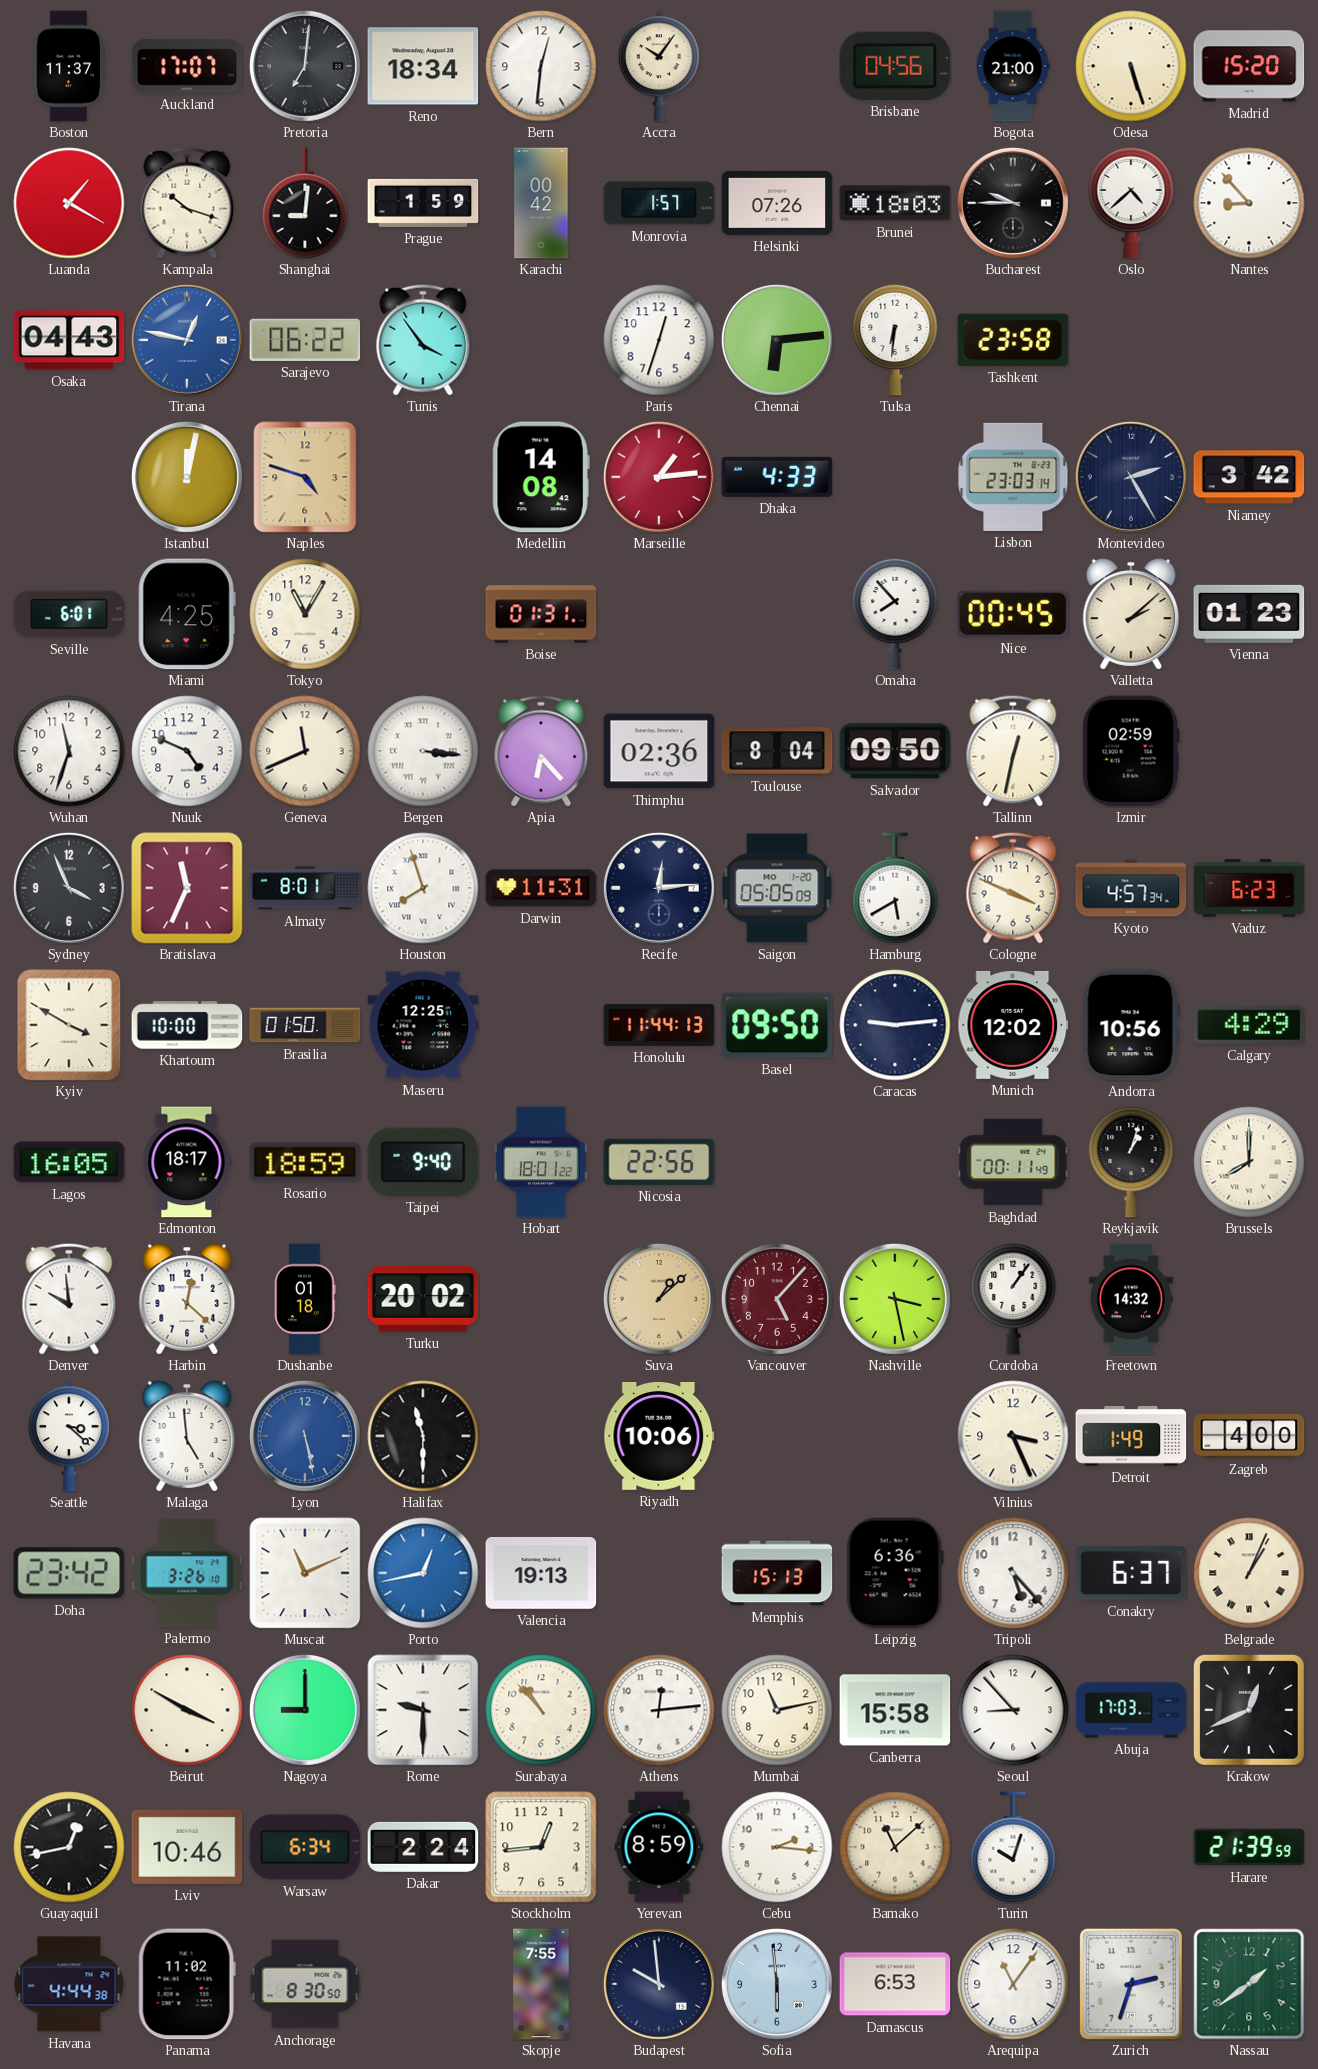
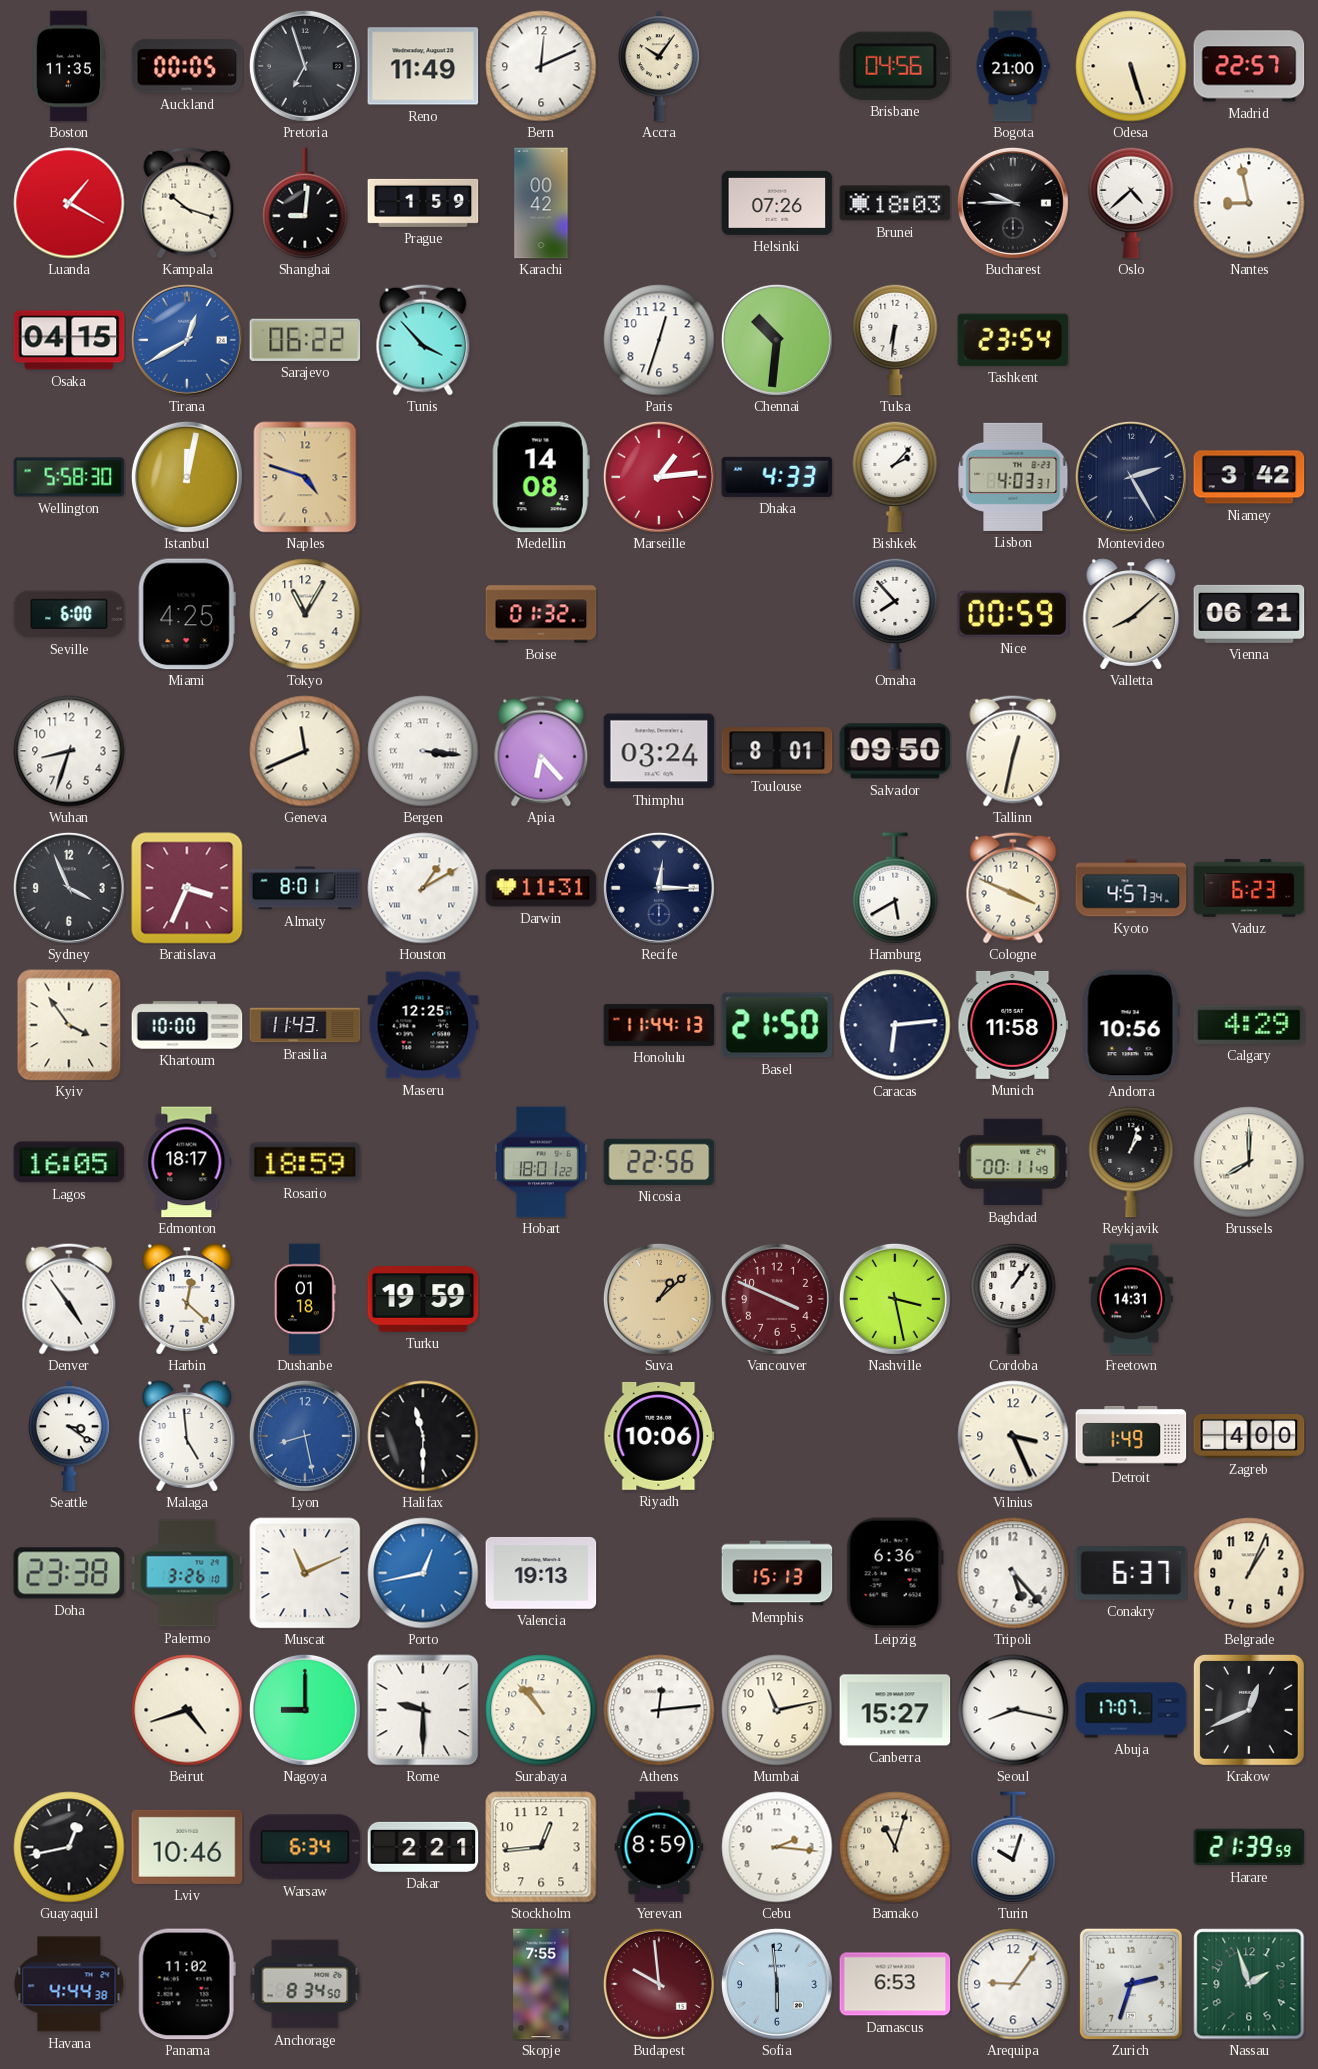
Boston: 11:37 -> 11:35
Auckland: 17:07 -> 00:05
Pretoria: 7:01 -> 6:57
Reno: 18:34 -> 11:49
Bern: 12:31 -> 12:11
Madrid: 15:20 -> 22:57
Monrovia: 1:57 -> none
Nantes: 8:53 -> 8:58
Osaka: 04:43 -> 04:15
Tirana: 12:47 -> 12:40
Tunis: 3:54 -> 3:53
Chennai: 6:14 -> 10:31
Tashkent: 23:58 -> 23:54
Wellington: none -> 5:58
Bishkek: none -> 2:07
Lisbon: 23:03 -> 4:03
Seville: 6:01 -> 6:00
Boise: 01:31 -> 01:32
Nice: 00:45 -> 00:59
Valletta: 2:08 -> 8:08
Vienna: 01:23 -> 06:21
Wuhan: 11:33 -> 8:33
Nuuk: 4:49 -> none
Thimphu: 02:36 -> 03:24
Toulouse: 8:04 -> 8:01
Izmir: 02:59 -> none
Bratislava: 11:34 -> 3:34
Houston: 7:57 -> 1:10
Recife: 12:14 -> 12:15
Saigon: 05:05 -> none
Kyiv: 3:50 -> 3:54
Brasilia: 01:50 -> 11:43
Basel: 09:50 -> 21:50
Caracas: 9:14 -> 6:14
Munich: 12:02 -> 11:58
Taipei: 9:40 -> none
Denver: 9:59 -> 4:54
Turku: 20:02 -> 19:59
Vancouver: 5:07 -> 3:49
Freetown: 14:32 -> 14:31
Seattle: 3:22 -> 3:21
Lyon: 5:28 -> 8:28
Doha: 23:42 -> 23:38
Belgrade numerals: Roman -> Arabic
Beirut: 3:50 -> 4:42
Canberra: 15:58 -> 15:27
Seoul: 8:53 -> 8:17
Abuja: 17:03 -> 17:07
Dakar: 2:24 -> 2:21
Bamako: 11:08 -> 11:03
Anchorage: 8:30 -> 8:34
Budapest dial: navy -> burgundy
Arequipa: 11:06 -> 9:06
Nassau: 1:39 -> 1:57
